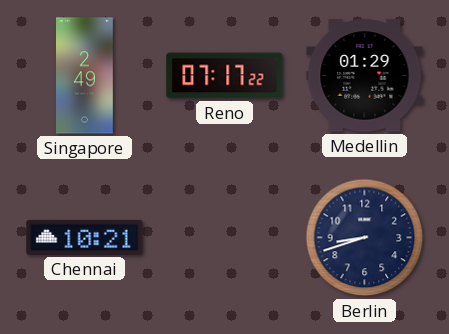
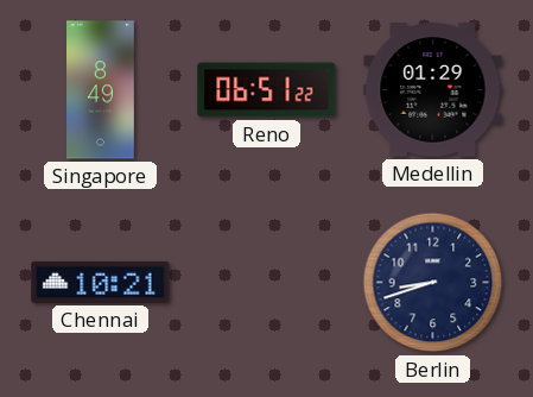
Singapore: 2:49 -> 8:49
Reno: 07:17 -> 06:51
